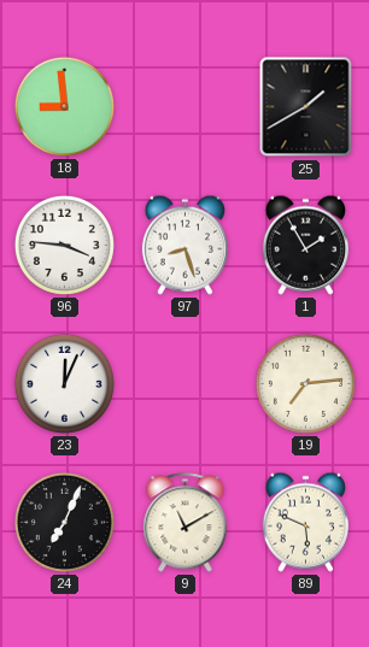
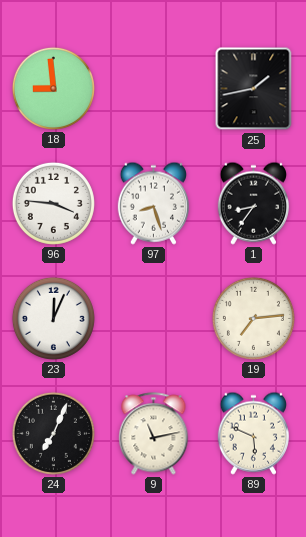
25: 1:40 -> 1:43
1: 1:55 -> 8:36
9: 11:10 -> 11:13
